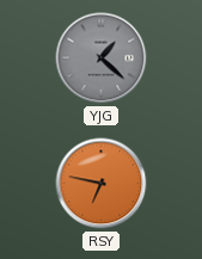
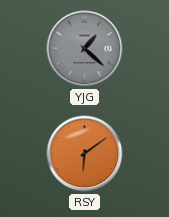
RSY: 6:47 -> 6:09
